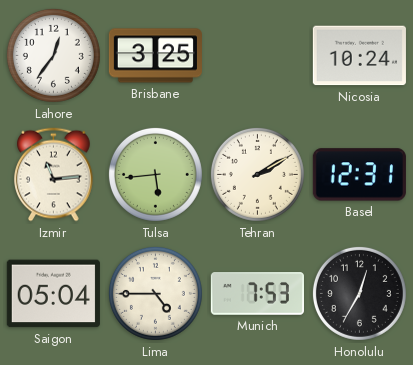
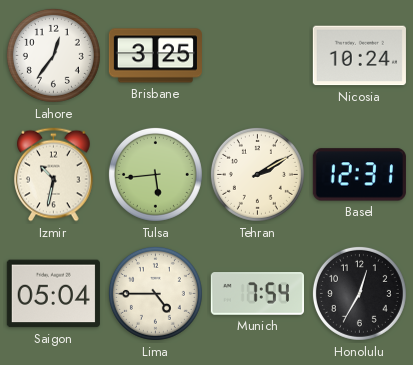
Izmir: 11:14 -> 10:32
Munich: 7:53 -> 7:54
